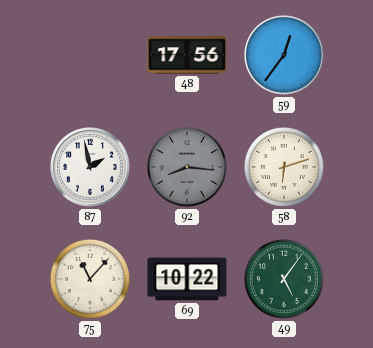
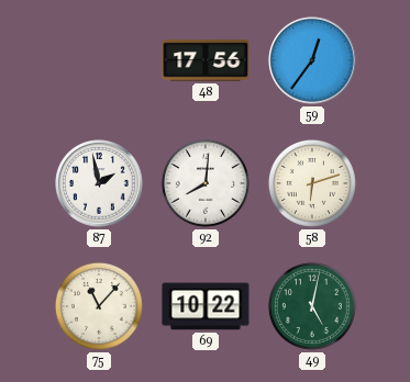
92: 8:16 -> 8:01
92 dial: grey -> white
49: 5:06 -> 5:02
